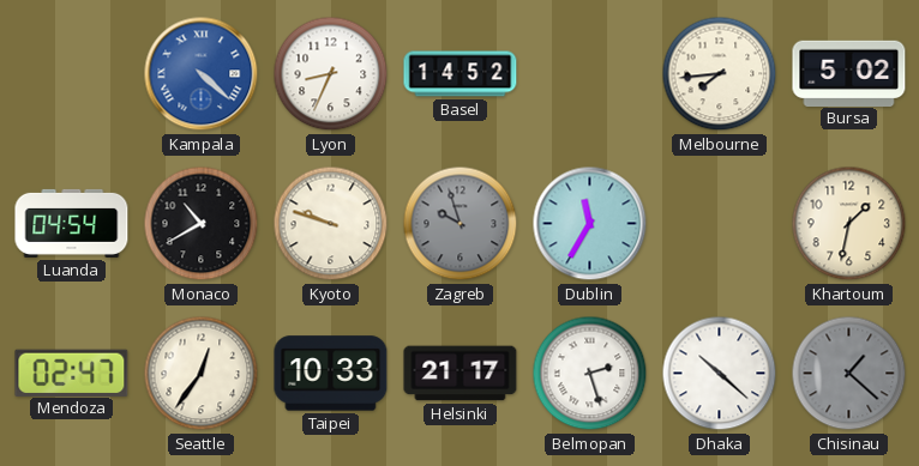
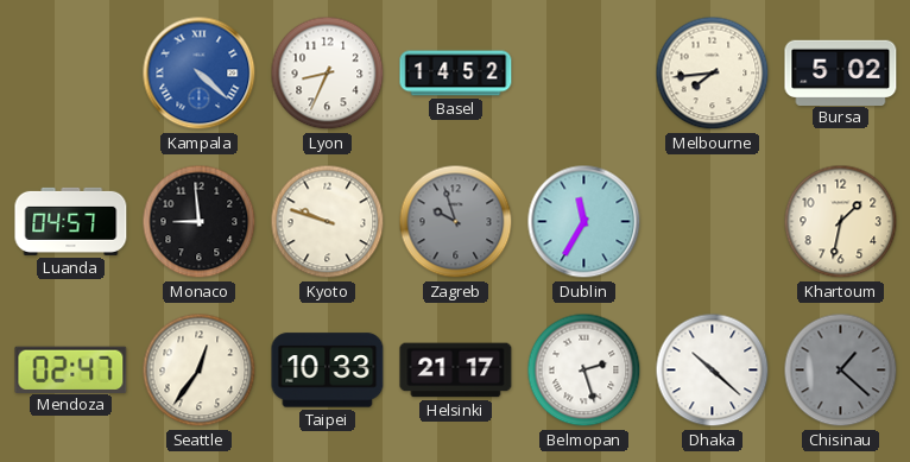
Luanda: 04:54 -> 04:57
Monaco: 10:40 -> 8:59
